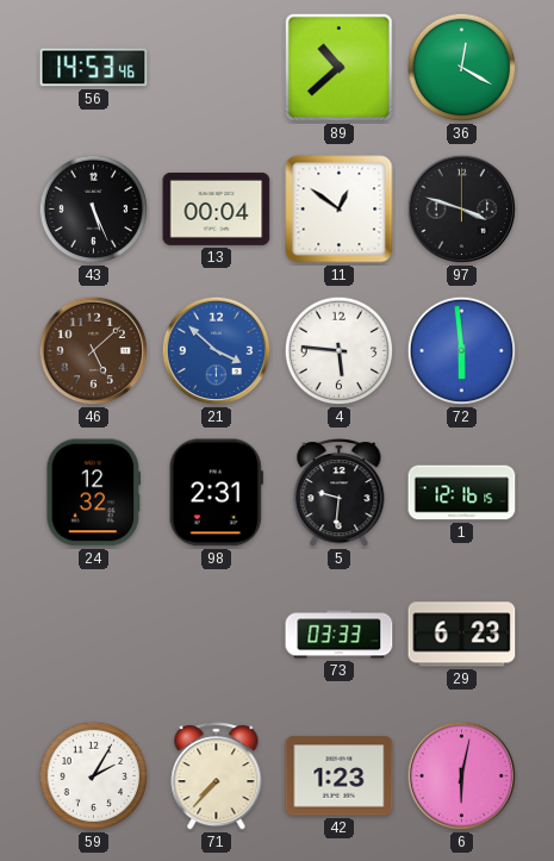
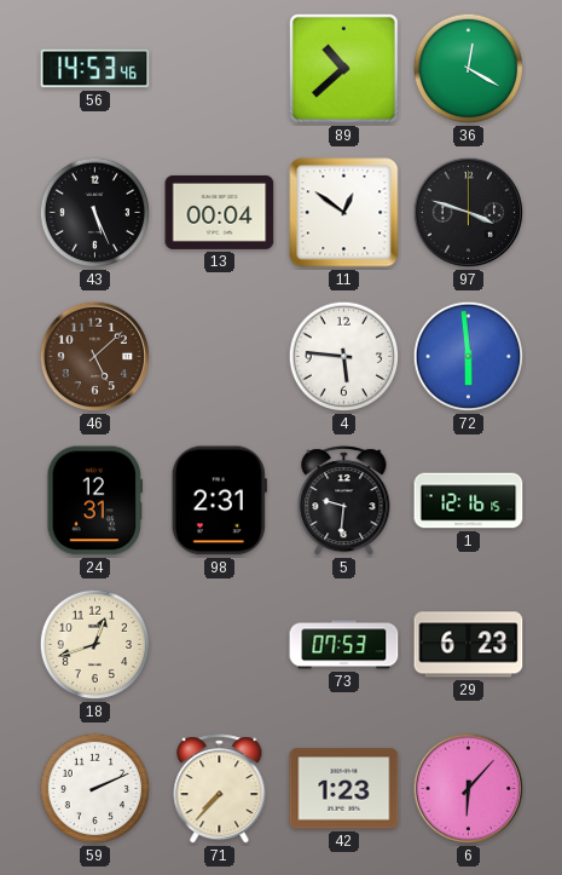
21: 3:52 -> none
24: 12:32 -> 12:31
18: none -> 12:42
73: 03:33 -> 07:53
59: 2:05 -> 2:11
6: 6:02 -> 6:07
